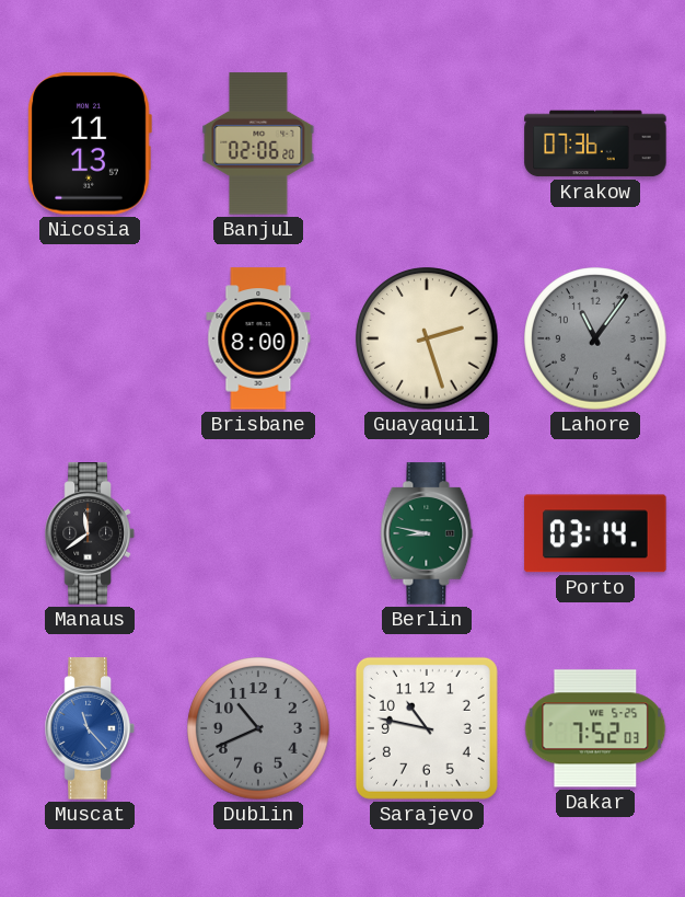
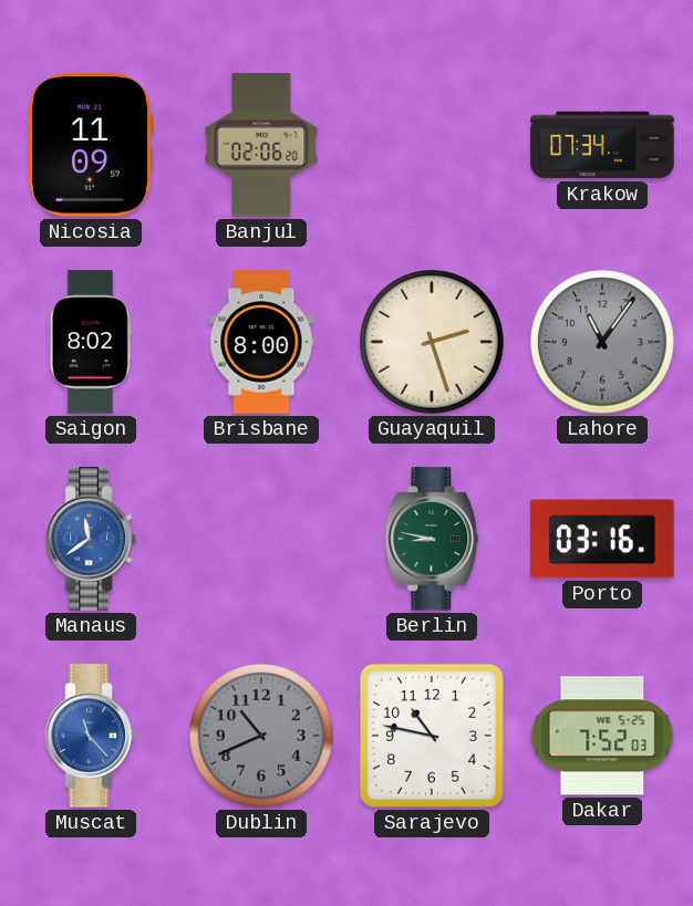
Nicosia: 11:13 -> 11:09
Krakow: 07:36 -> 07:34
Saigon: none -> 8:02
Manaus dial: black -> blue
Porto: 03:14 -> 03:16
